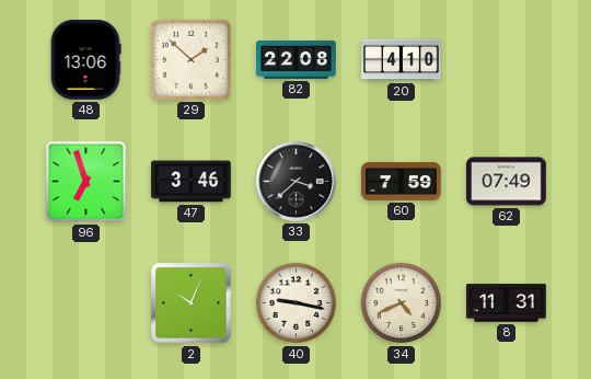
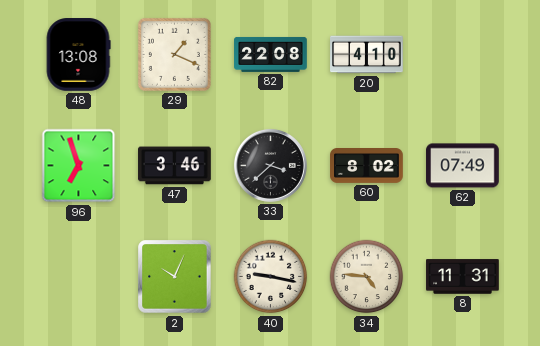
48: 13:06 -> 13:08
29: 1:52 -> 1:19
60: 7:59 -> 8:02
34: 4:41 -> 4:46
